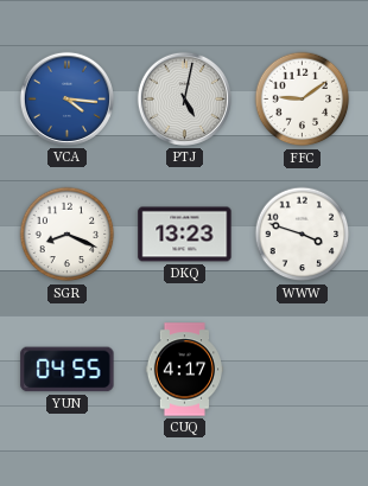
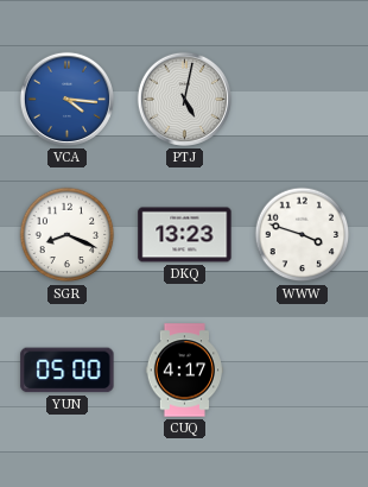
FFC: 9:09 -> none
YUN: 04:55 -> 05:00
